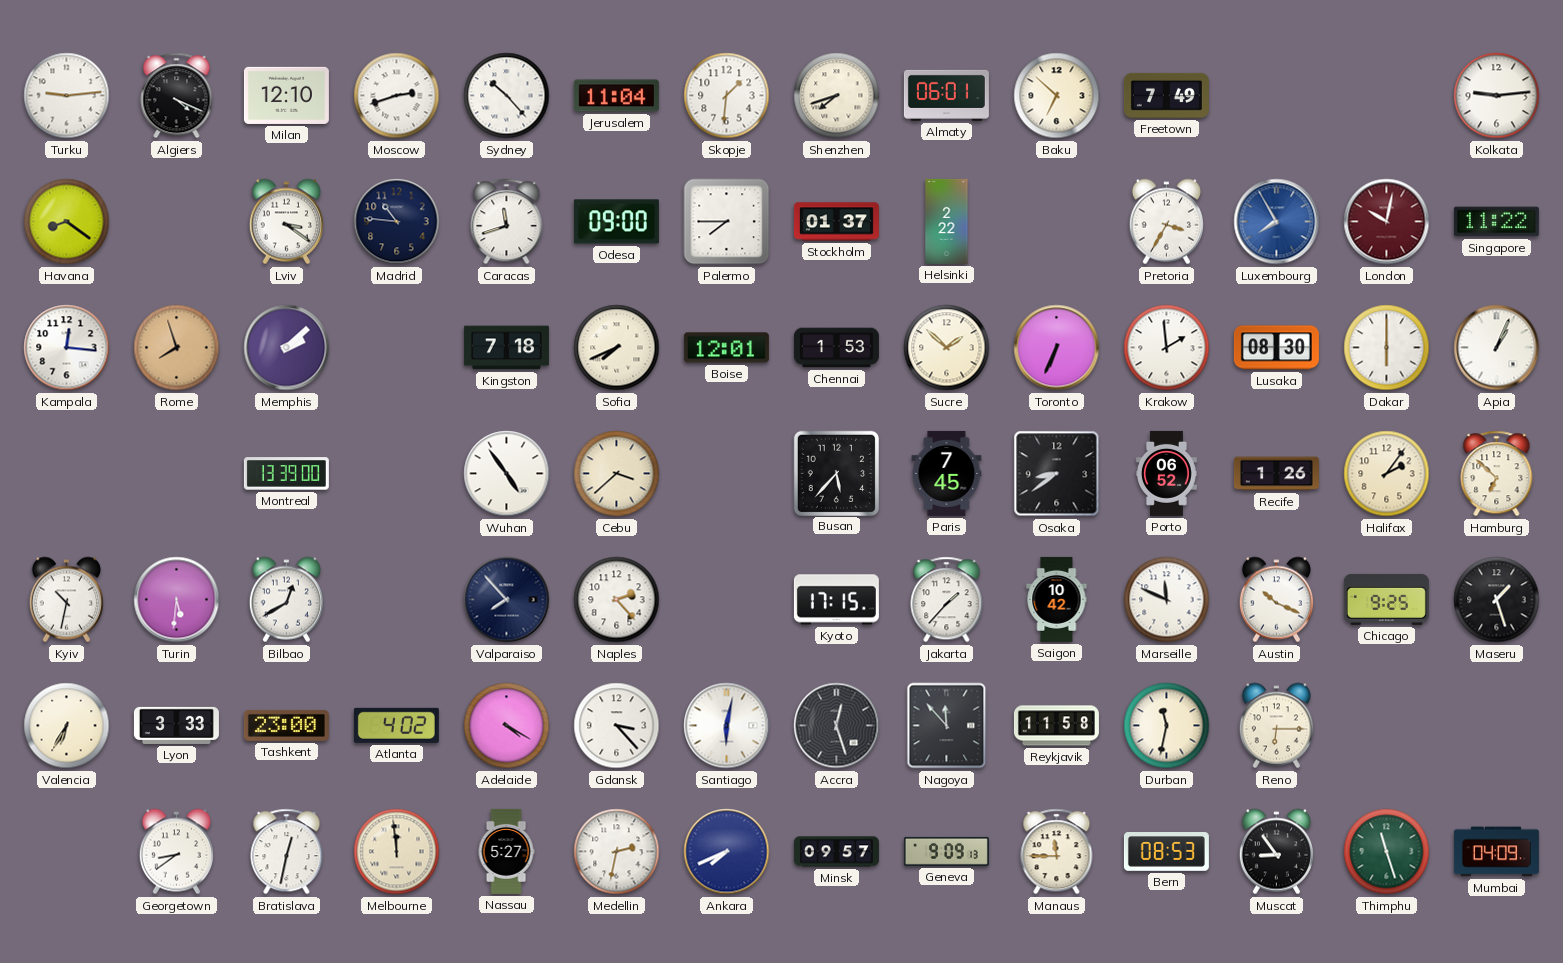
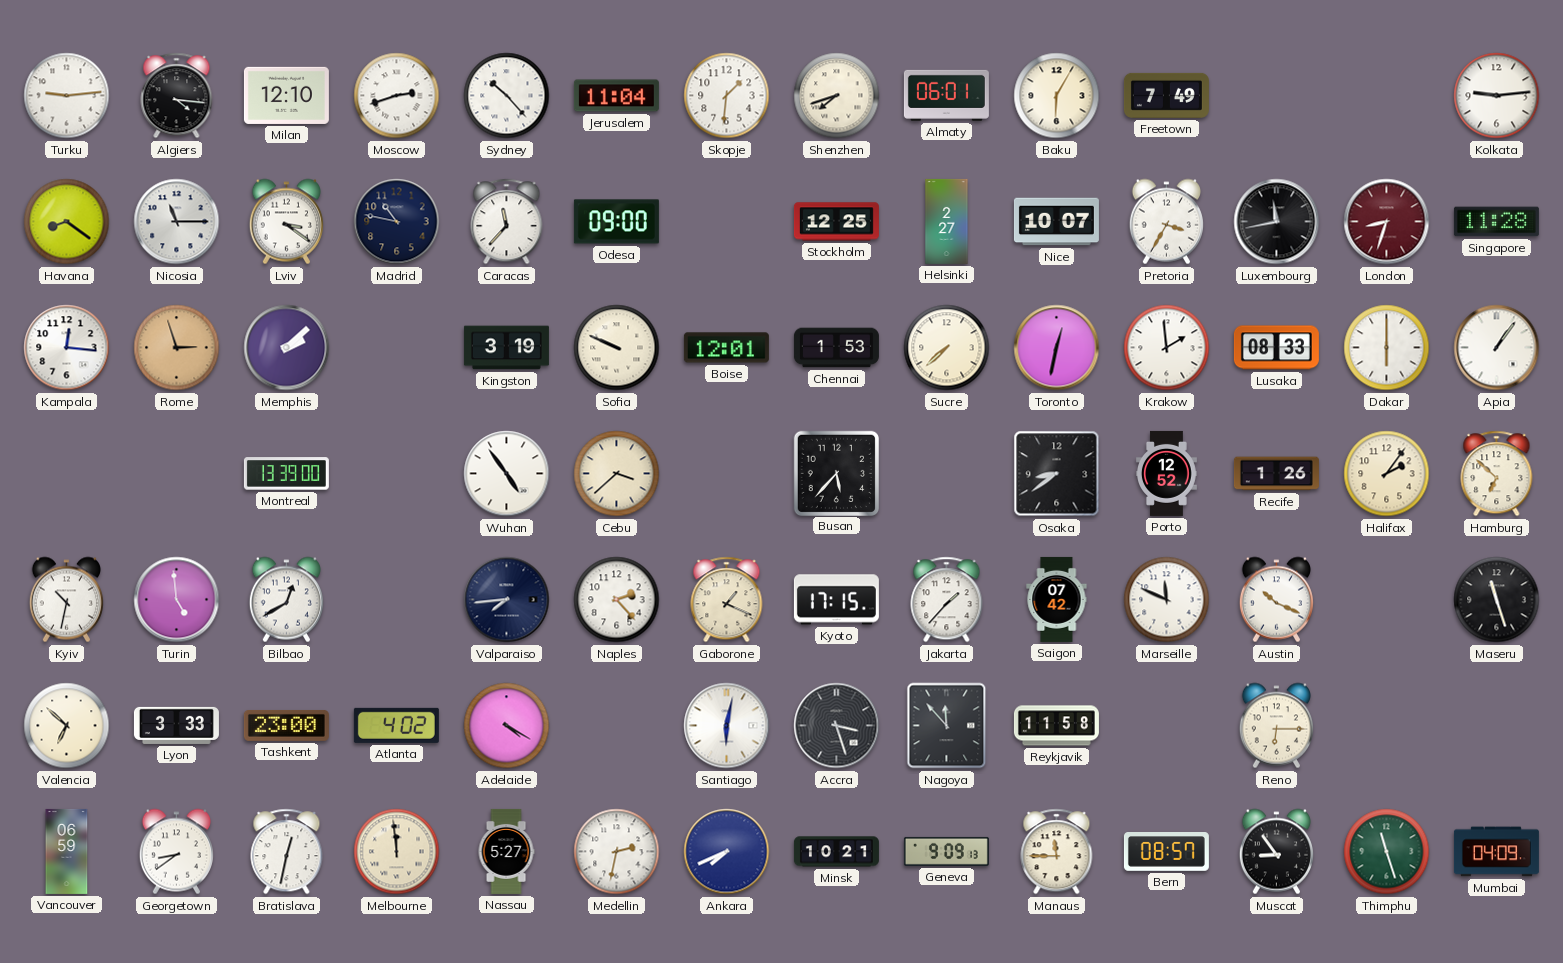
Algiers: 4:19 -> 4:16
Baku: 6:52 -> 6:05
Nicosia: none -> 11:15
Madrid: 10:46 -> 10:47
Caracas: 11:42 -> 11:37
Palermo: 7:45 -> none
Stockholm: 01:37 -> 12:25
Helsinki: 2:22 -> 2:27
Nice: none -> 10:07
Luxembourg: 7:55 -> 11:43
Luxembourg dial: blue -> black
London: 10:02 -> 8:33
Singapore: 11:22 -> 11:28
Rome: 7:57 -> 2:57
Kingston: 7:18 -> 3:19
Sofia: 7:41 -> 9:49
Sucre: 1:52 -> 7:38
Toronto: 6:34 -> 12:32
Lusaka: 08:30 -> 08:33
Apia: 1:04 -> 1:06
Paris: 7:45 -> none
Porto: 06:52 -> 12:52
Turin: 5:31 -> 4:59
Valparaiso: 7:53 -> 7:44
Gaborone: none -> 1:19
Saigon: 10:42 -> 07:42
Chicago: 9:25 -> none
Maseru: 1:27 -> 11:27
Valencia: 6:35 -> 6:52
Gdansk: 3:23 -> none
Accra: 12:27 -> 3:27
Durban: 11:32 -> none
Vancouver: none -> 06:59
Minsk: 09:57 -> 10:21
Bern: 08:53 -> 08:57
